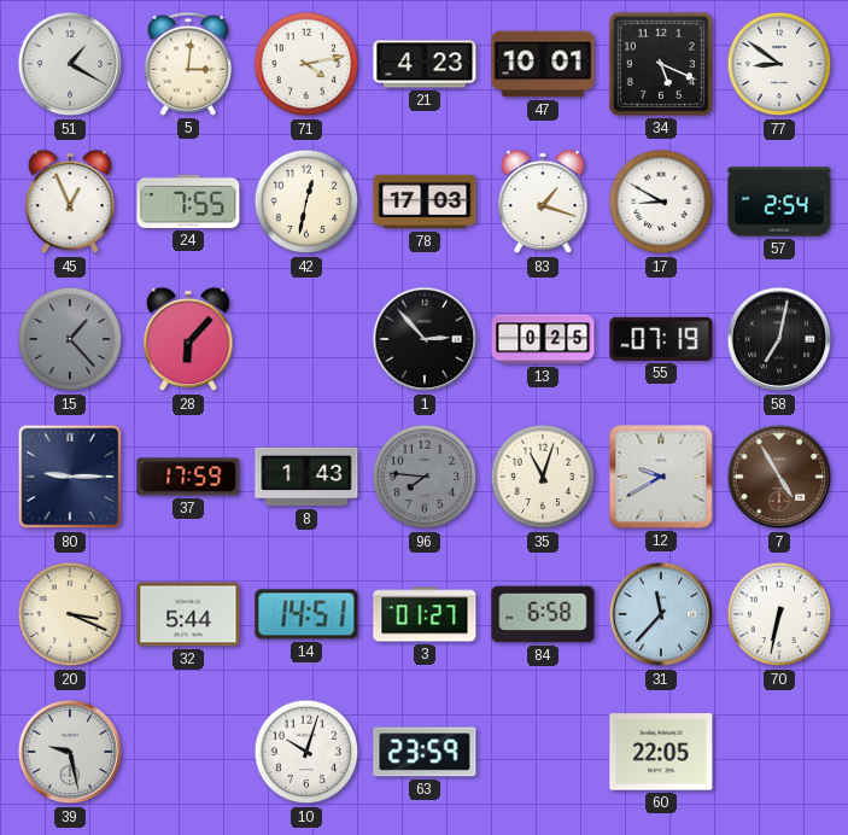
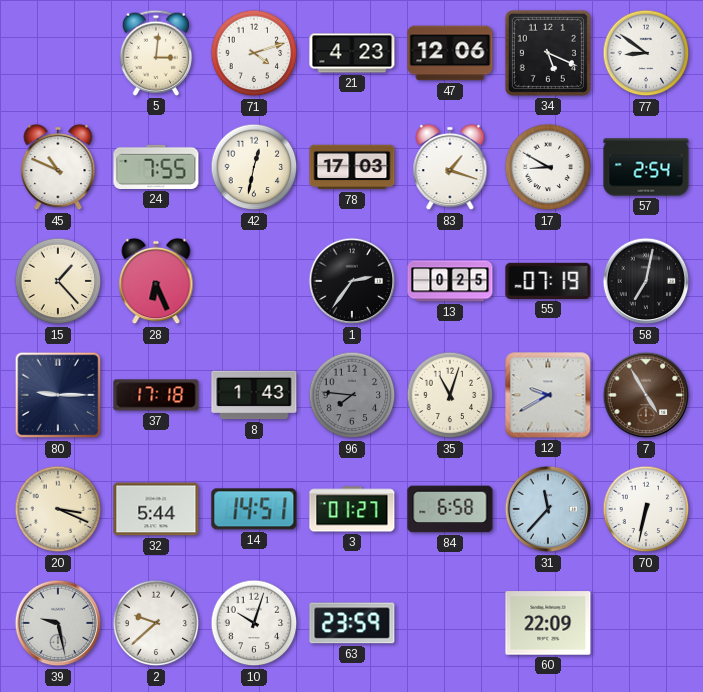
51: 1:20 -> none
71: 4:13 -> 4:12
47: 10:01 -> 12:06
45: 12:56 -> 10:49
15 dial: grey -> cream
28: 6:07 -> 6:26
1: 2:53 -> 2:36
37: 17:59 -> 17:18
2: none -> 9:38
60: 22:05 -> 22:09
